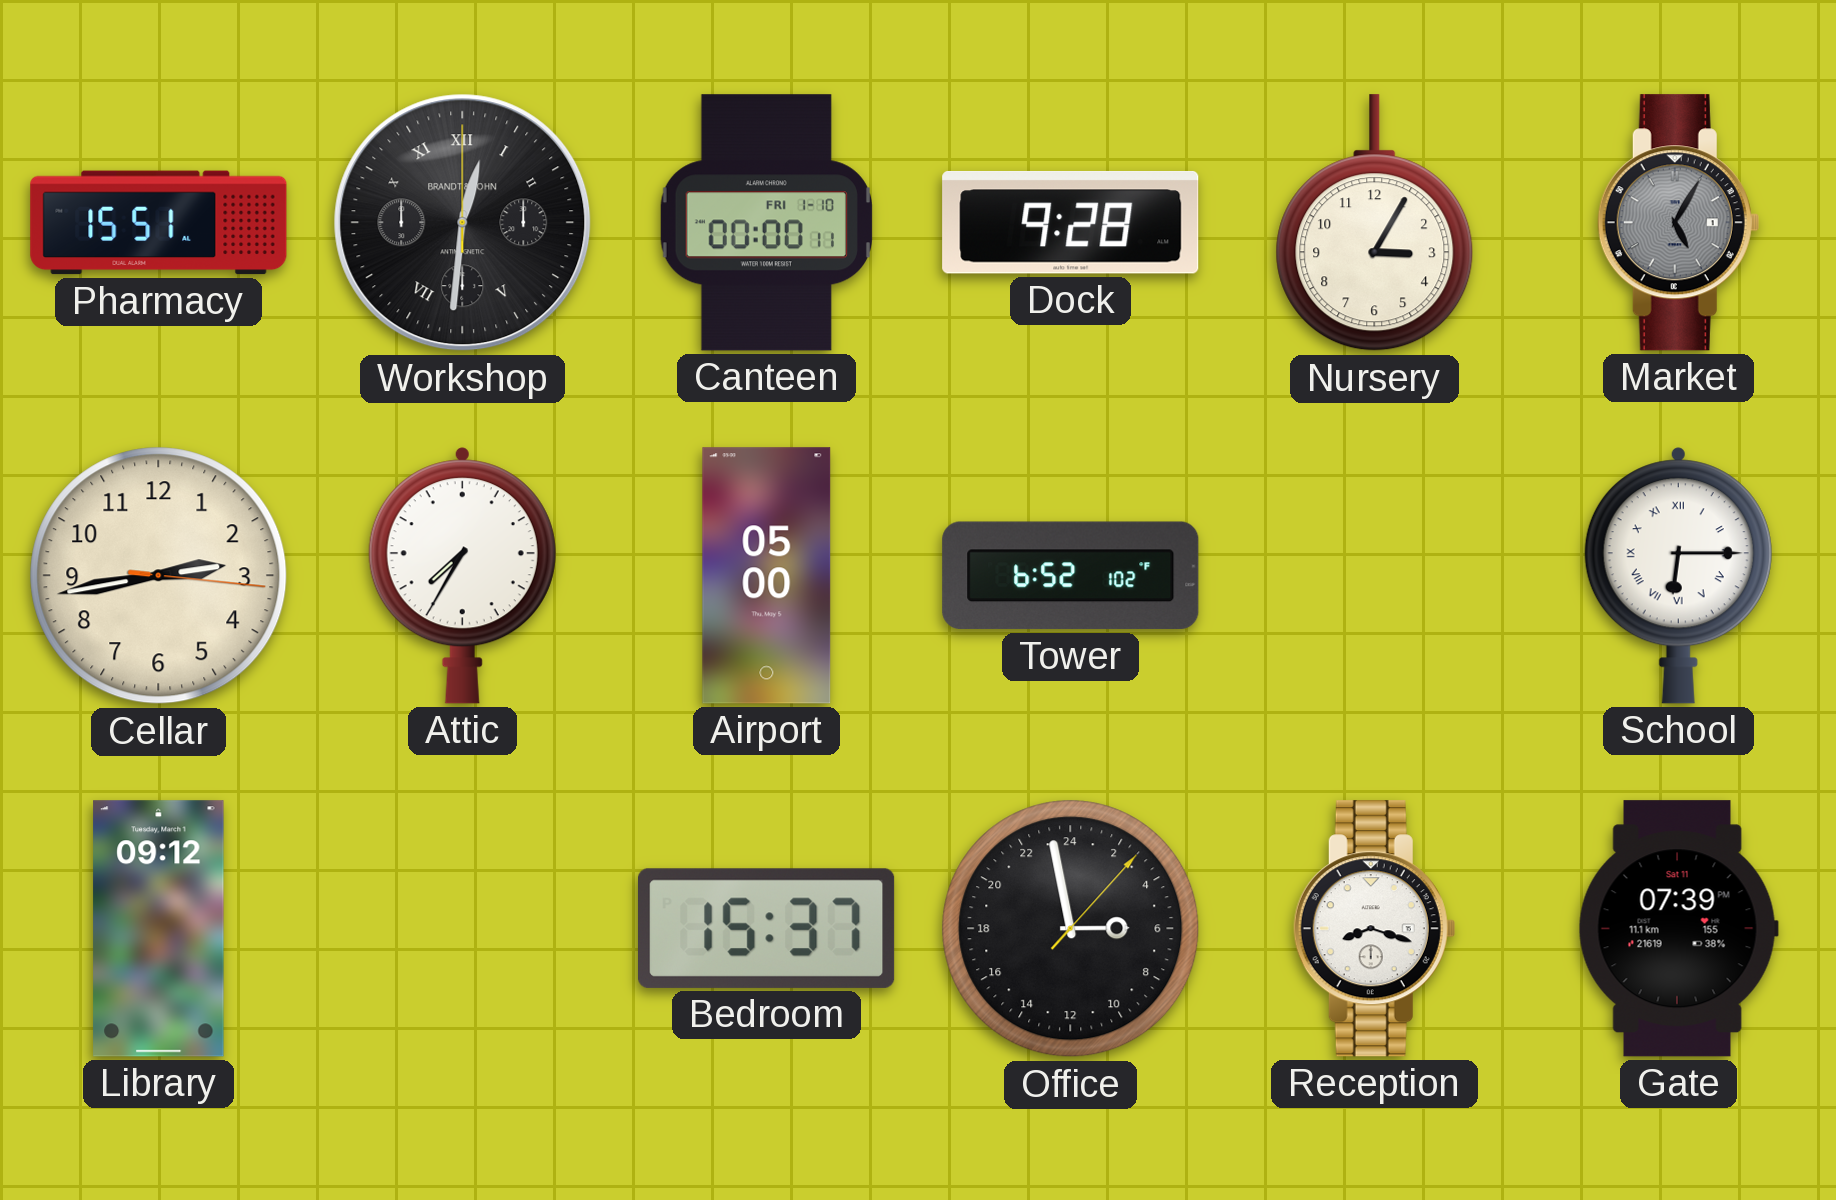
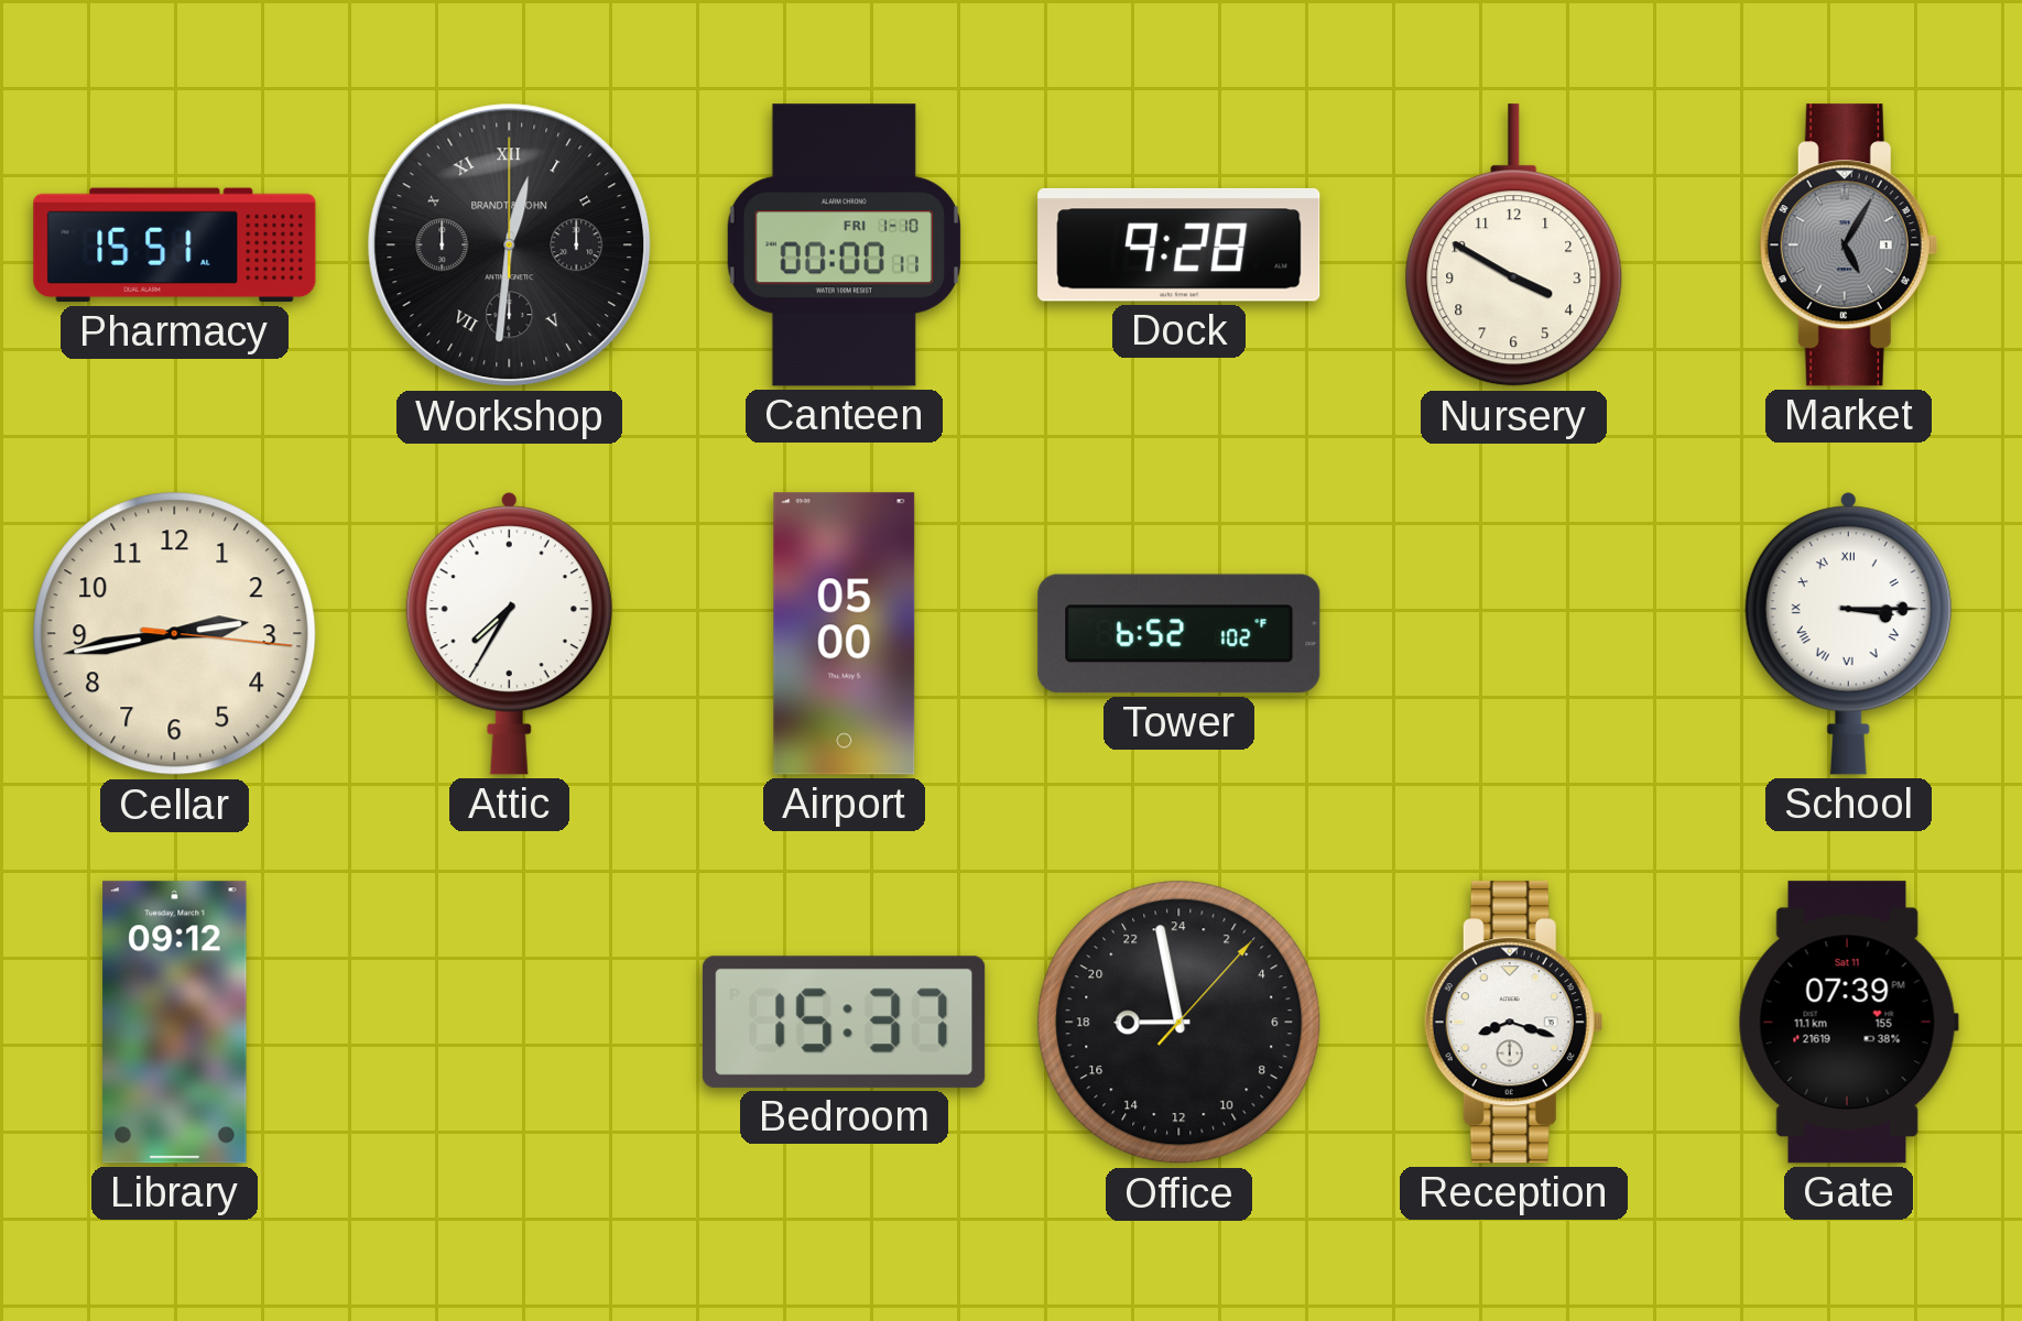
Nursery: 3:05 -> 3:50
School: 6:15 -> 3:15
Office: 5:58 -> 17:58
